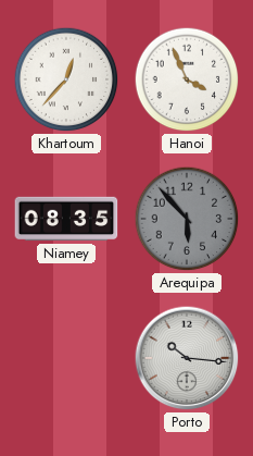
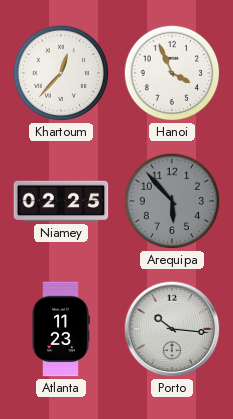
Niamey: 08:35 -> 02:25
Atlanta: none -> 11:23
